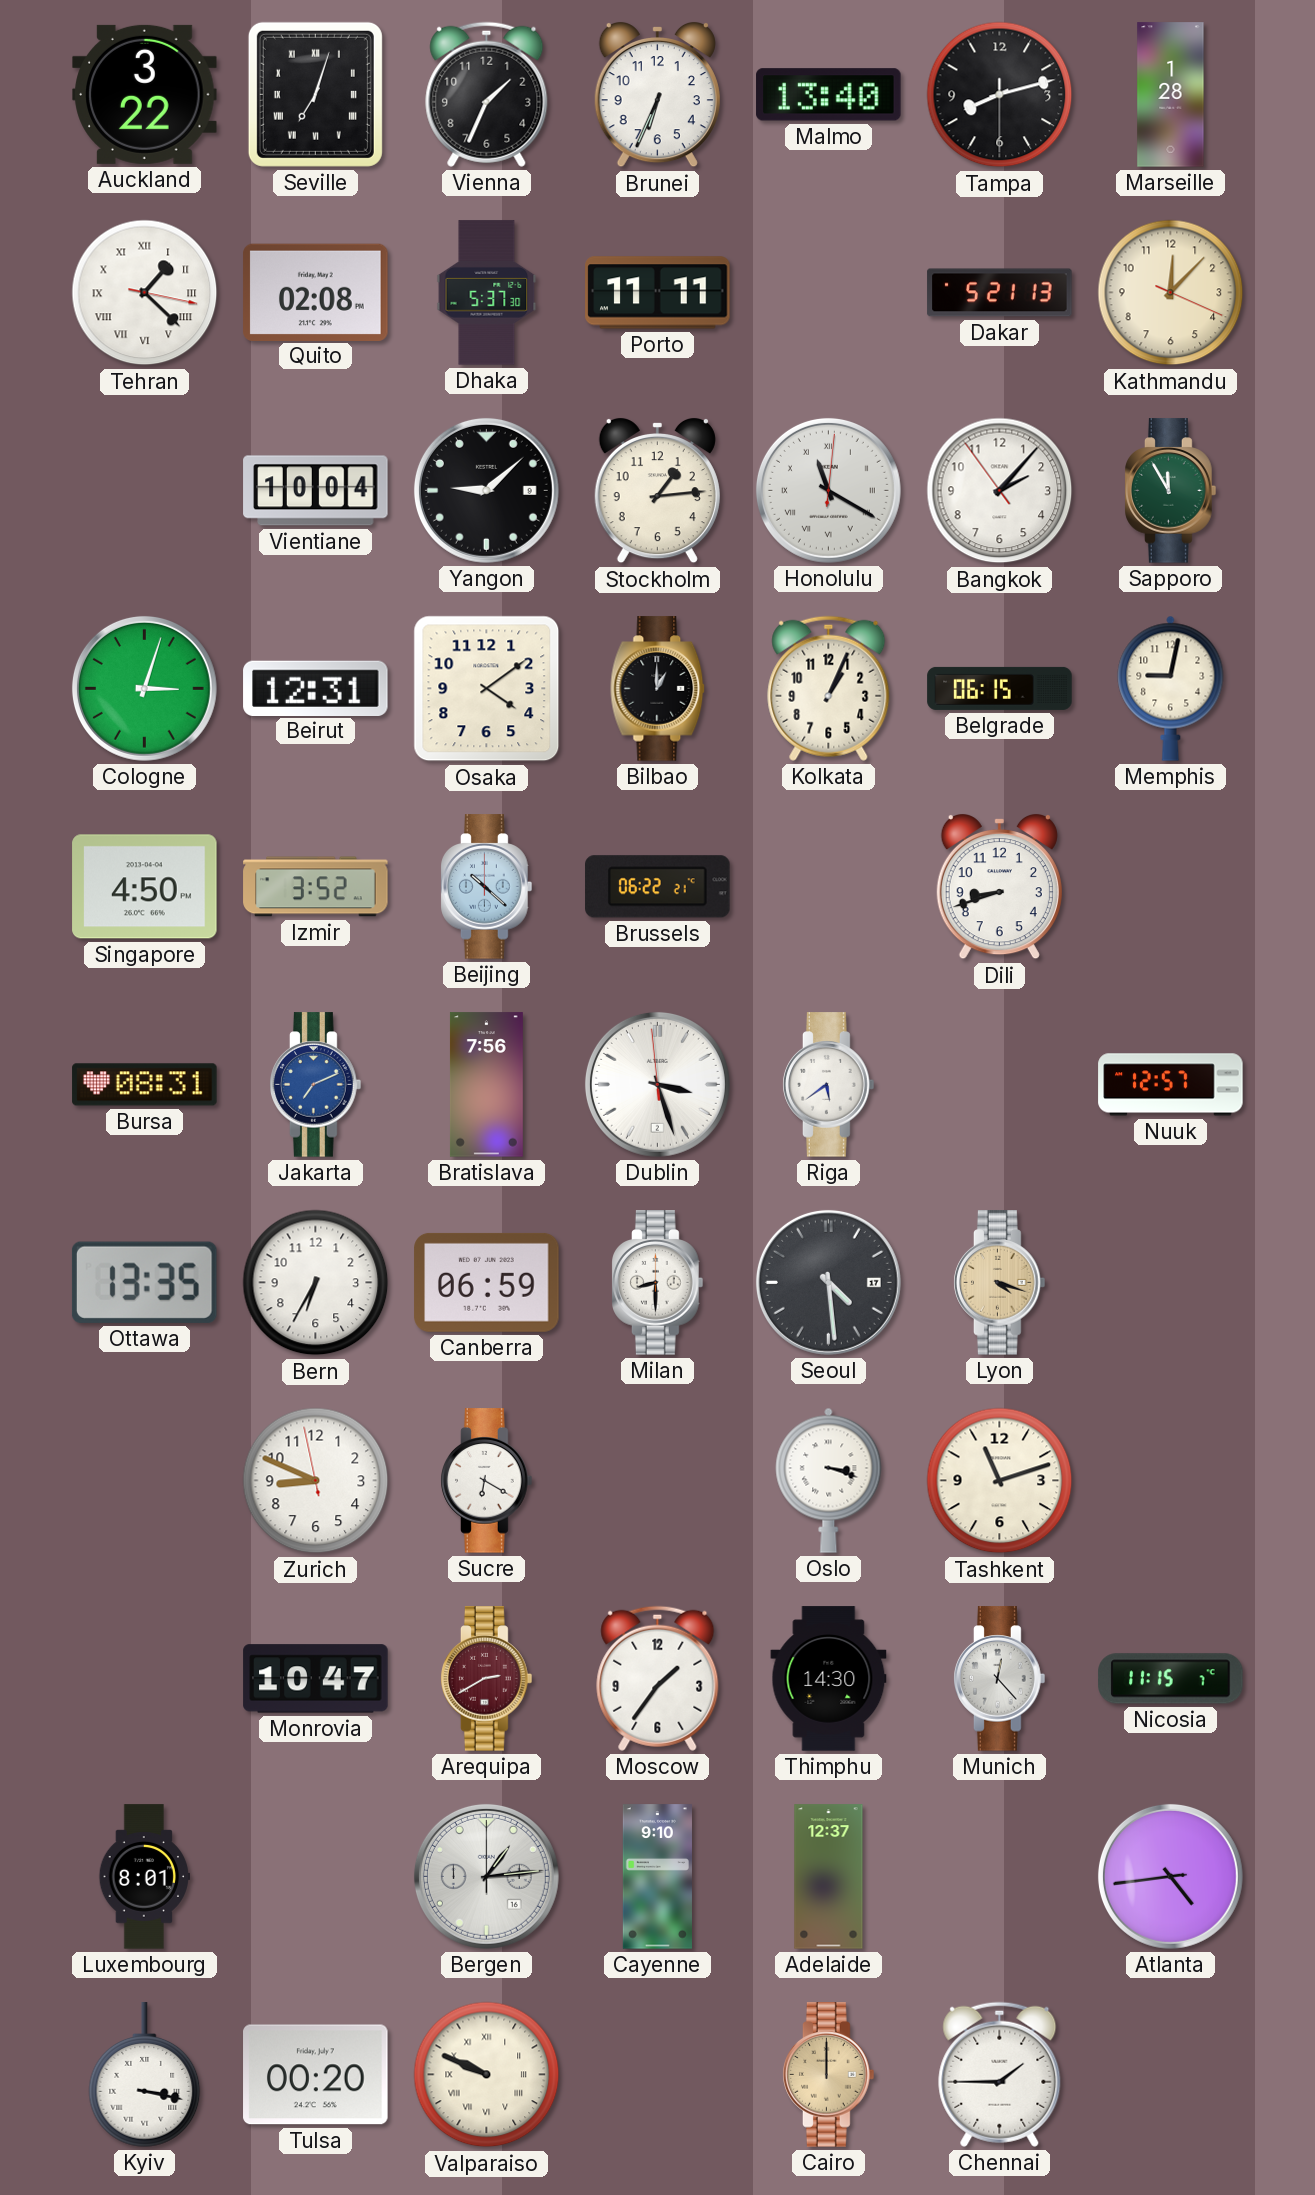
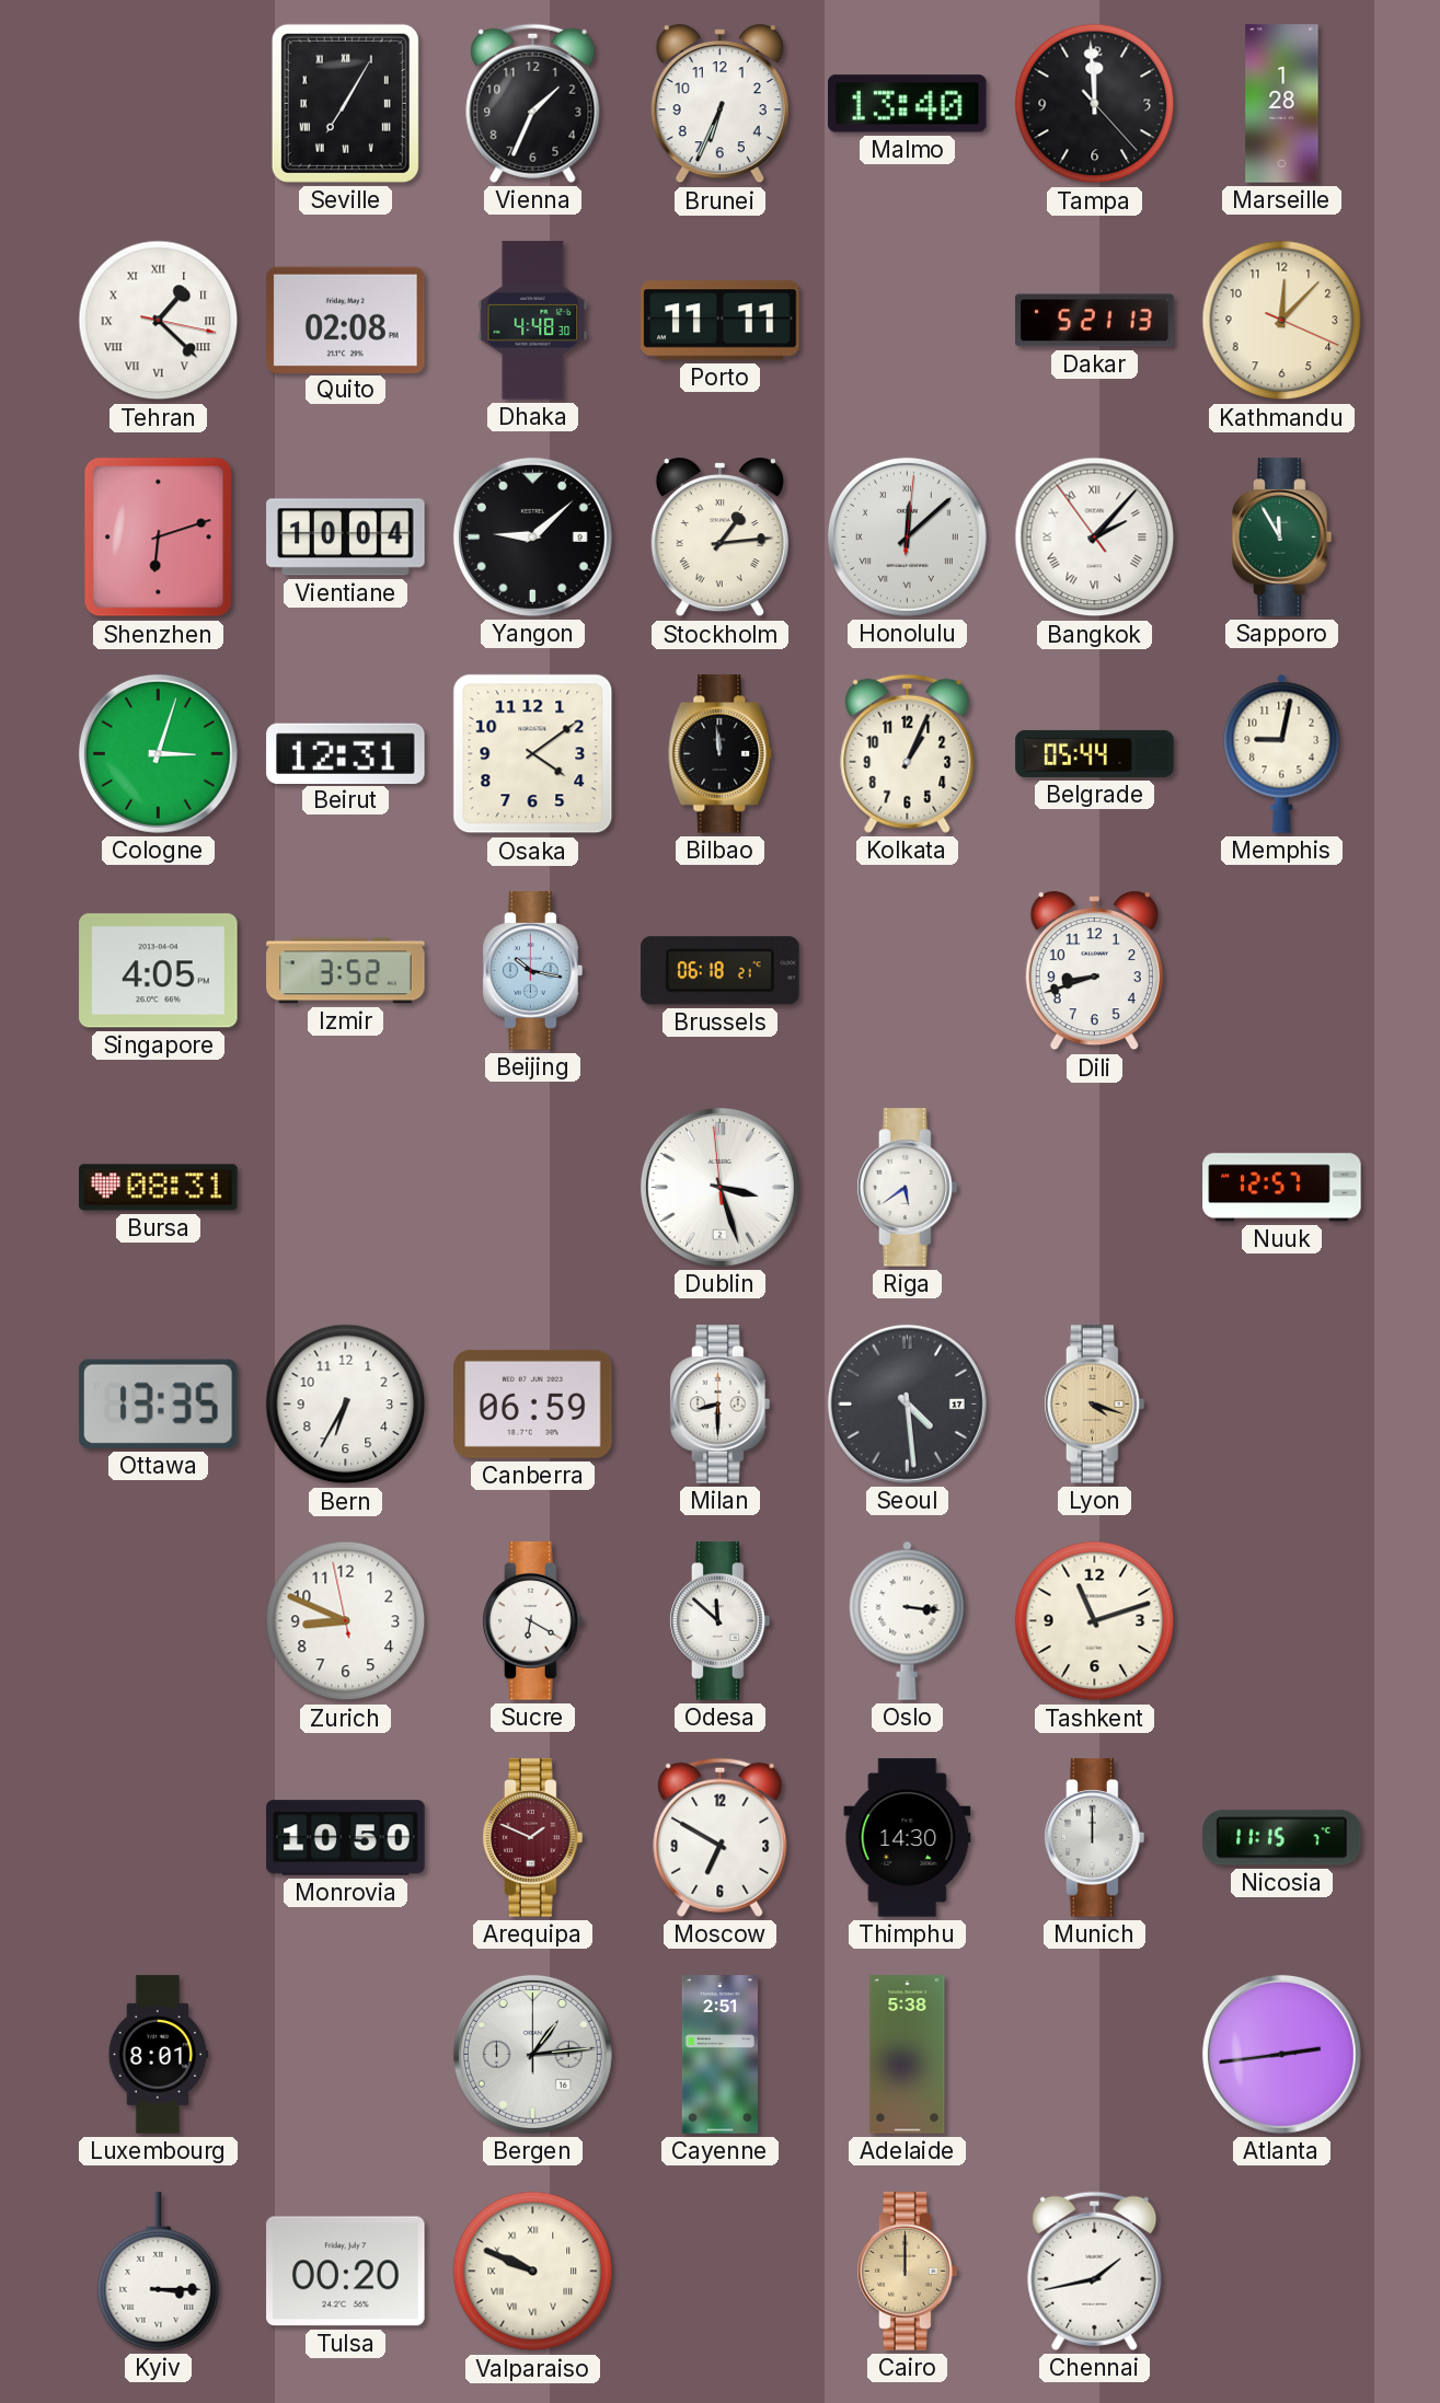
Auckland: 3:22 -> none
Seville: 7:03 -> 7:05
Tampa: 8:12 -> 11:59
Dhaka: 5:37 -> 4:48
Shenzhen: none -> 6:12
Stockholm numerals: Arabic -> Roman
Honolulu: 11:20 -> 12:08
Bangkok numerals: Arabic -> Roman
Bilbao: 1:00 -> 11:59
Belgrade: 06:15 -> 05:44
Singapore: 4:50 -> 4:05
Beijing: 10:22 -> 10:17
Brussels: 06:22 -> 06:18
Jakarta: 7:11 -> none
Bratislava: 7:56 -> none
Odesa: none -> 11:52
Oslo: 3:18 -> 3:16
Monrovia: 10:47 -> 10:50
Arequipa: 2:40 -> 1:49
Moscow: 1:36 -> 6:50
Munich: 12:23 -> 12:00
Cayenne: 9:10 -> 2:51
Adelaide: 12:37 -> 5:38
Atlanta: 4:43 -> 2:43
Kyiv: 3:17 -> 3:15
Chennai: 1:45 -> 1:43
